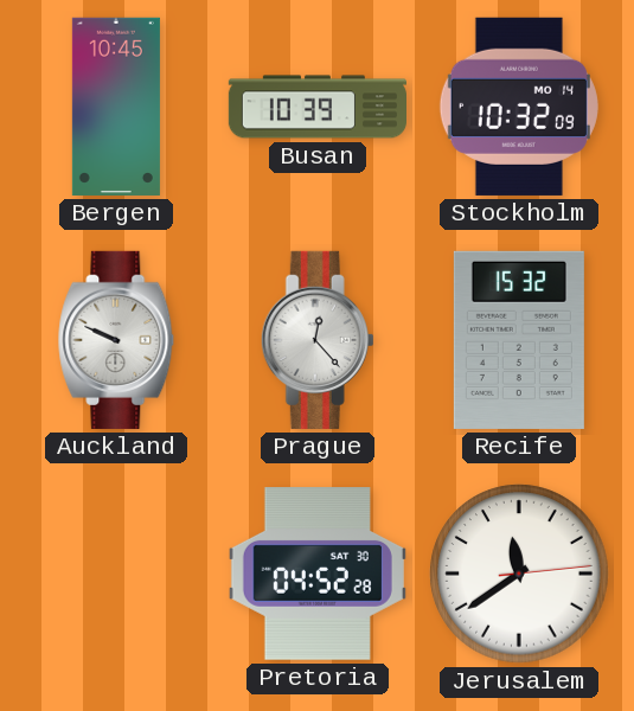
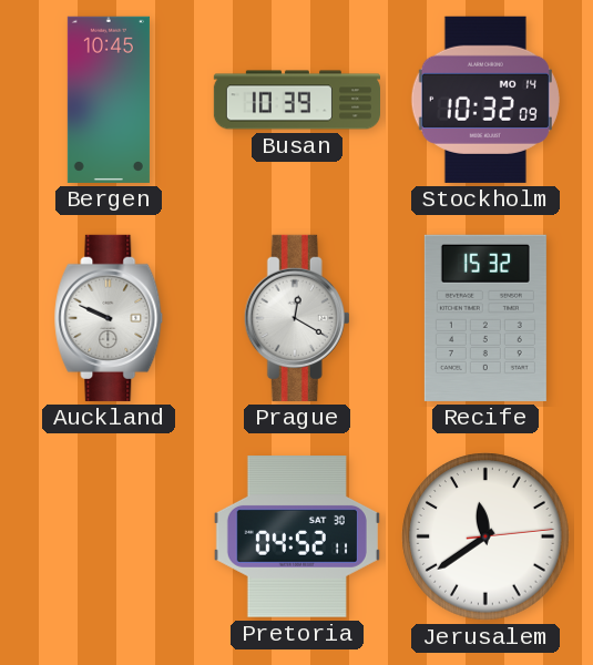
Prague: 12:23 -> 12:20
Pretoria: 04:52:28 -> 04:52:11
